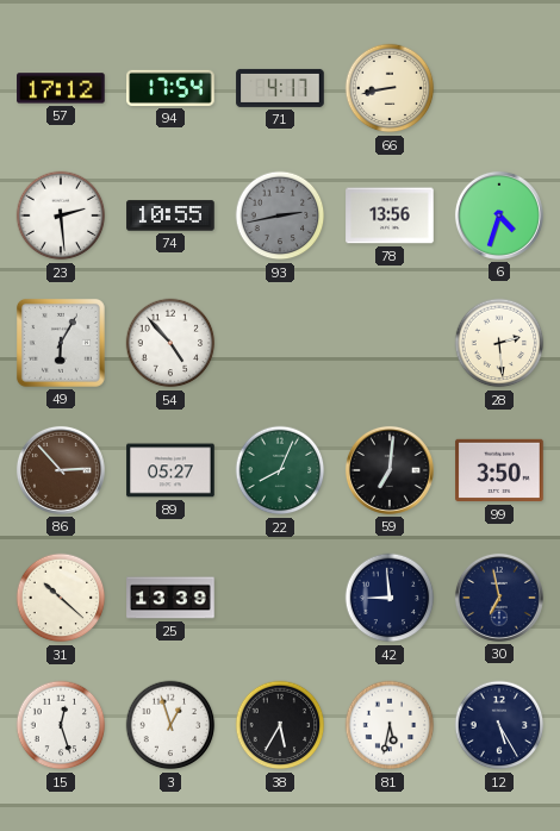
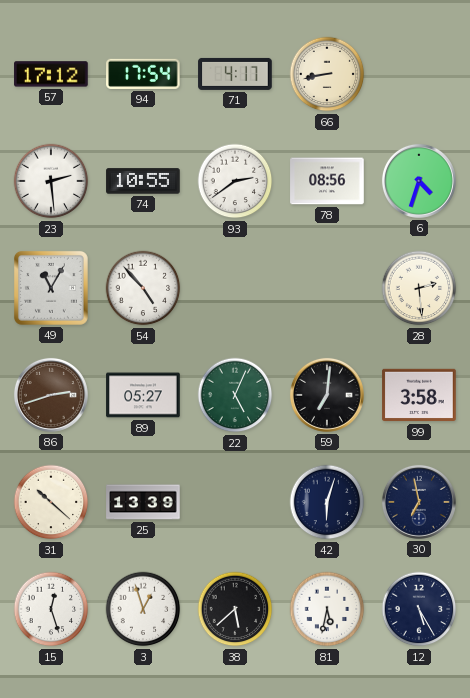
93: 2:43 -> 2:39
93 dial: grey -> white
78: 13:56 -> 08:56
49: 6:05 -> 11:05
86: 2:53 -> 2:42
22: 8:04 -> 5:04
99: 3:50 -> 3:58
42: 8:59 -> 6:03
38: 5:35 -> 5:38
